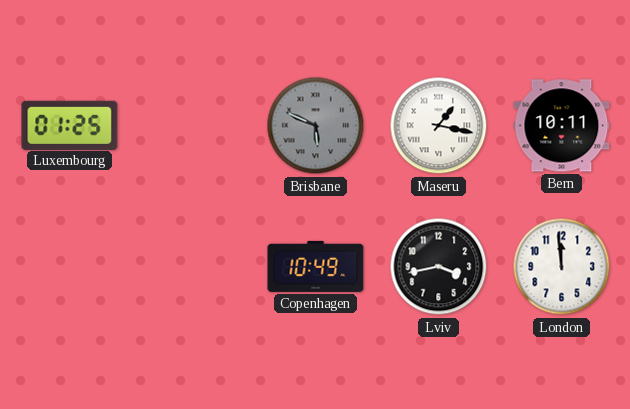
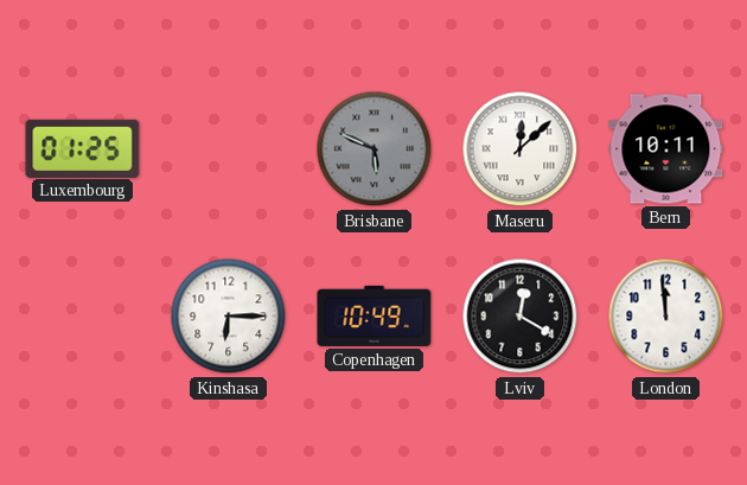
Maseru: 1:17 -> 12:08
Kinshasa: none -> 6:15
Lviv: 3:43 -> 12:20
